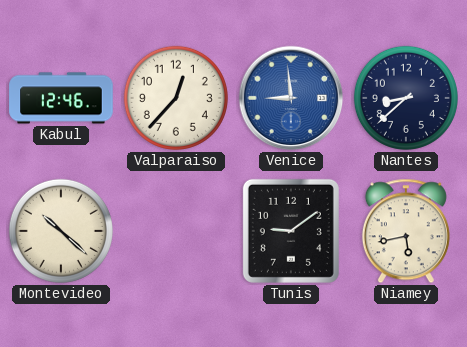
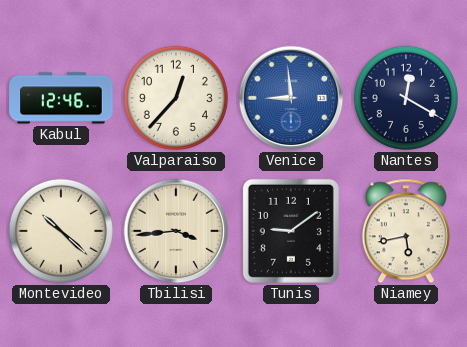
Nantes: 8:38 -> 12:20
Tbilisi: none -> 3:44
